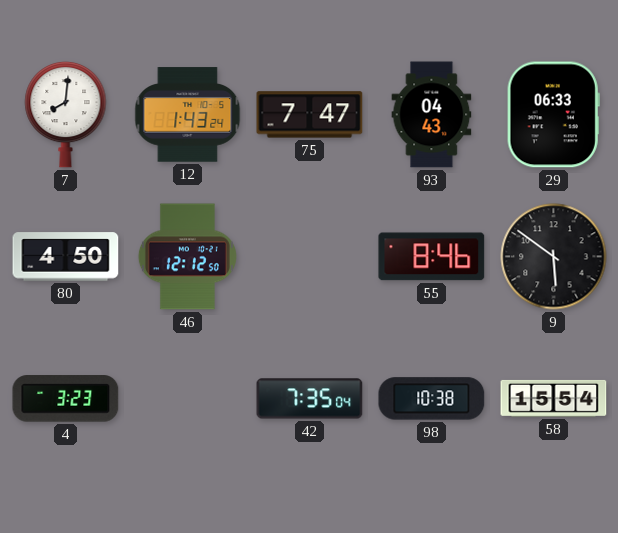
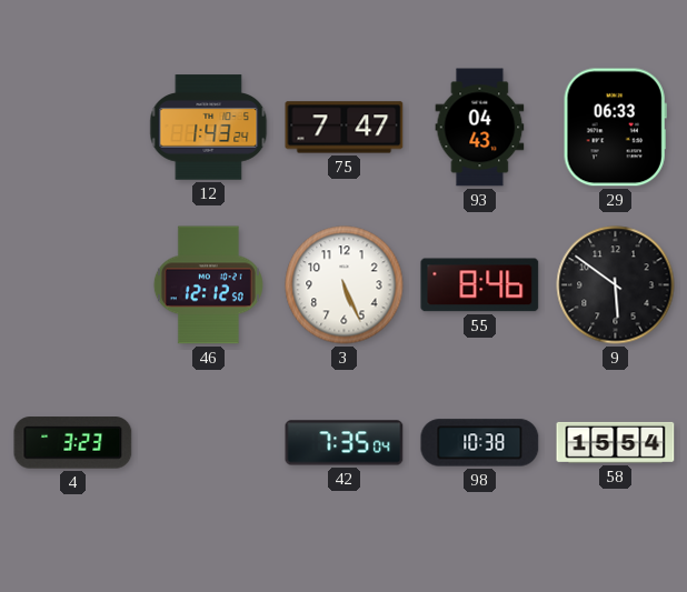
7: 8:01 -> none
80: 4:50 -> none
3: none -> 5:26
